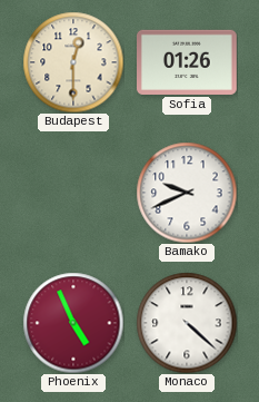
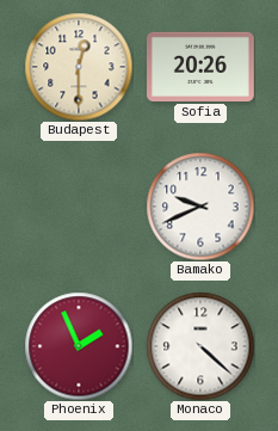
Sofia: 01:26 -> 20:26
Phoenix: 4:56 -> 1:56
